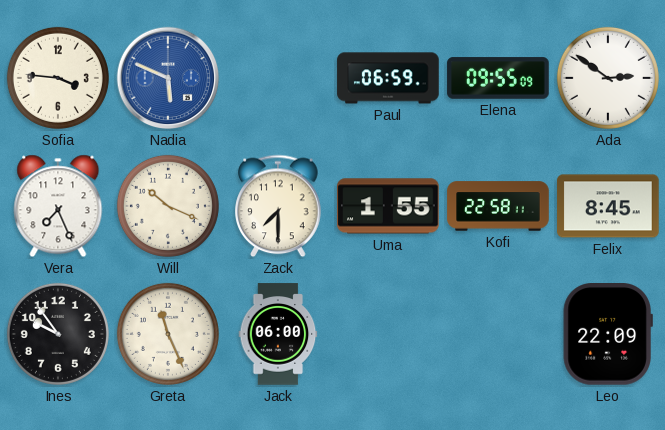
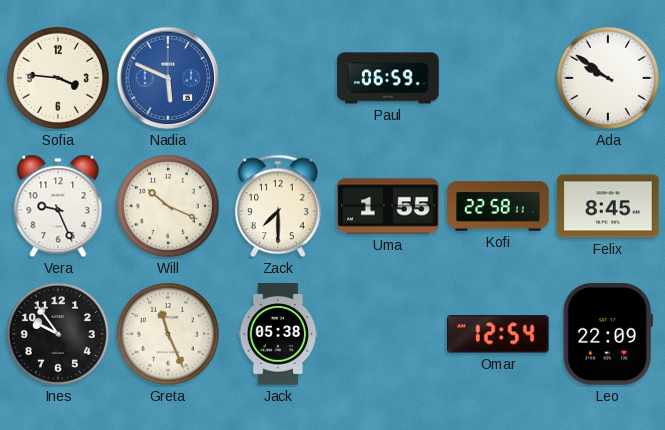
Elena: 09:55 -> none
Ada: 2:51 -> 9:51
Vera: 7:26 -> 9:26
Jack: 06:00 -> 05:38
Omar: none -> 12:54
